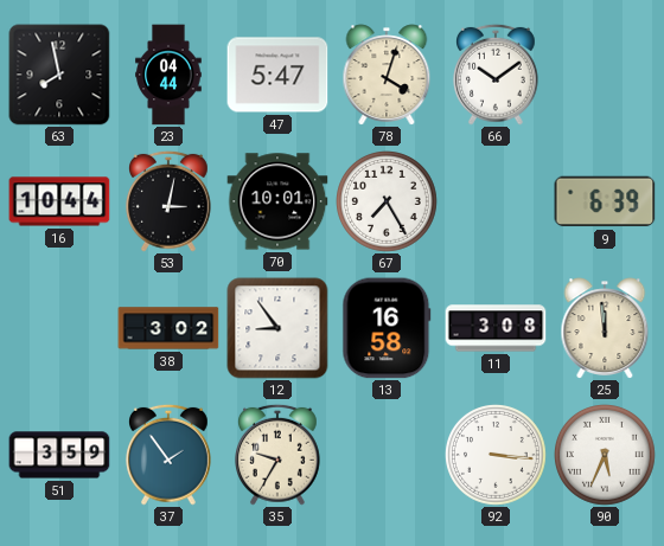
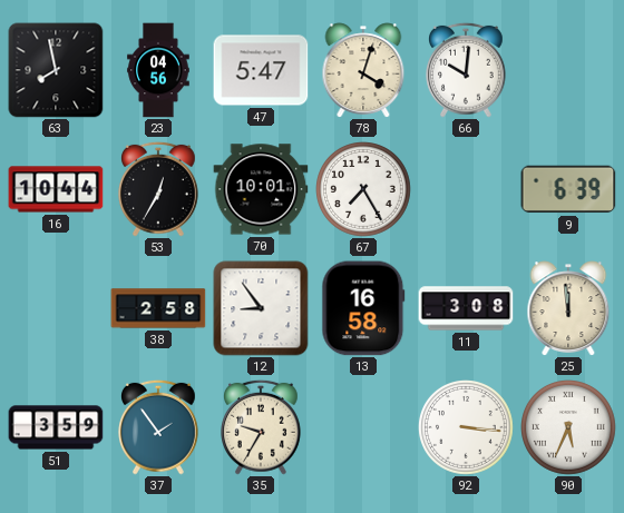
23: 04:44 -> 04:56
66: 10:09 -> 10:01
53: 3:02 -> 12:35
38: 3:02 -> 2:58
